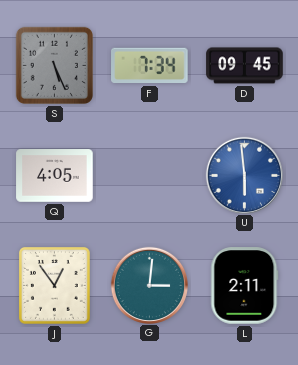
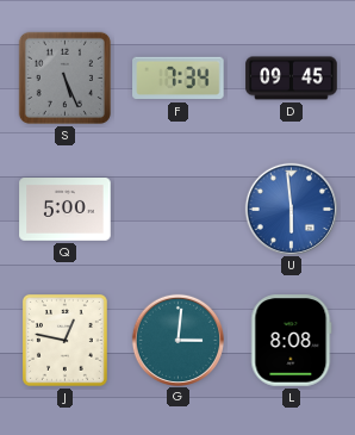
Q: 4:05 -> 5:00
J: 12:54 -> 12:47
L: 2:11 -> 8:08
